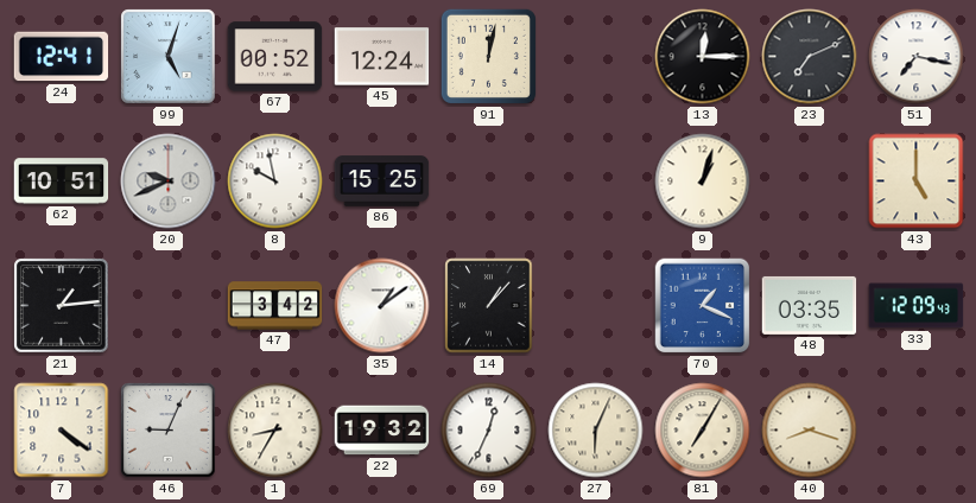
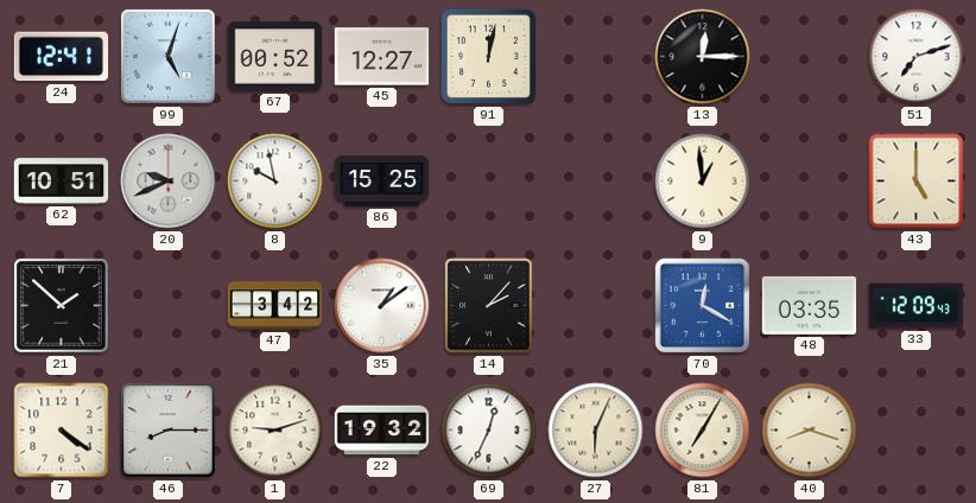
45: 12:24 -> 12:27
23: 7:11 -> none
51: 7:17 -> 7:12
9: 1:03 -> 12:59
21: 1:14 -> 1:52
14: 1:07 -> 2:07
70: 1:19 -> 12:20
46: 9:04 -> 8:15
1: 8:35 -> 9:12
